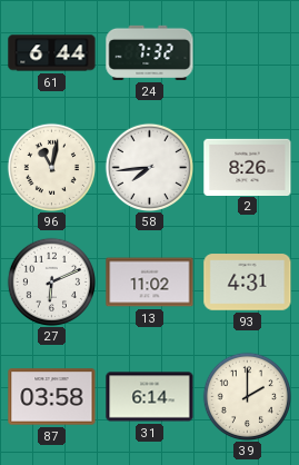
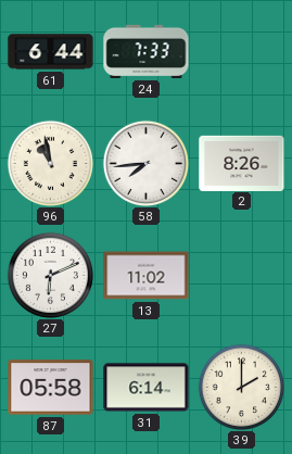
24: 7:32 -> 7:33
96: 11:02 -> 10:58
93: 4:31 -> none
87: 03:58 -> 05:58
